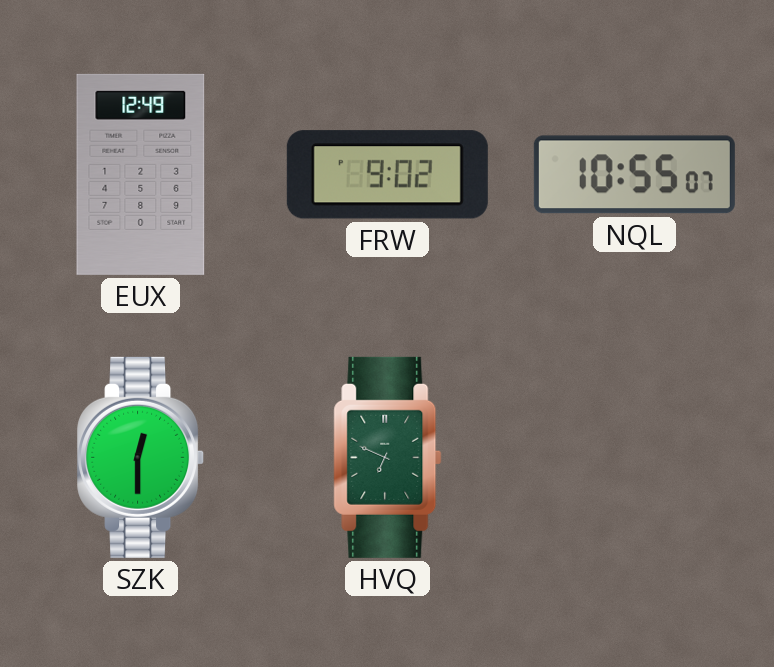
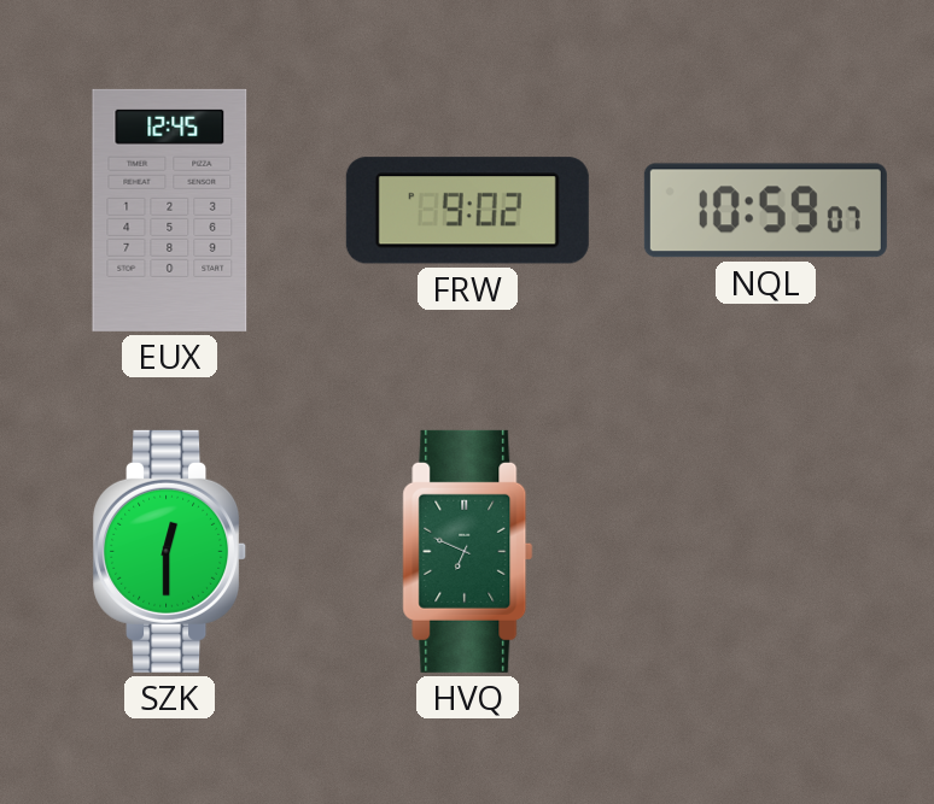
EUX: 12:49 -> 12:45
NQL: 10:55 -> 10:59
